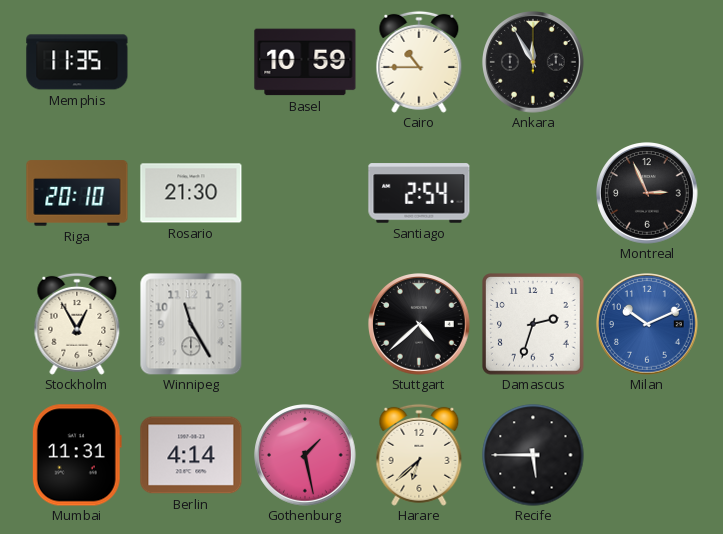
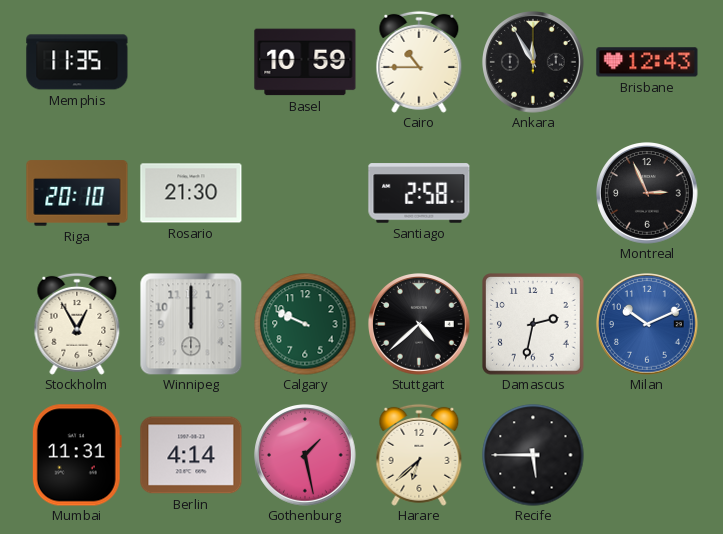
Brisbane: none -> 12:43
Santiago: 2:54 -> 2:58
Winnipeg: 11:25 -> 12:00
Calgary: none -> 9:49
Damascus: 2:33 -> 2:32
